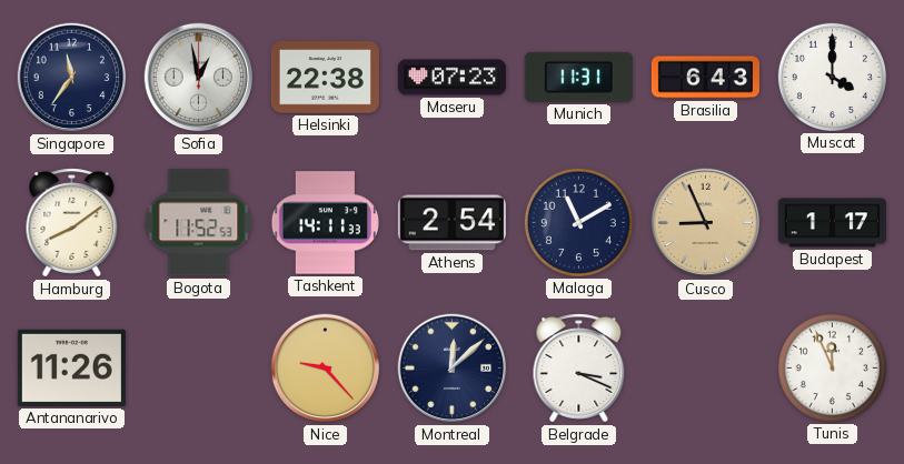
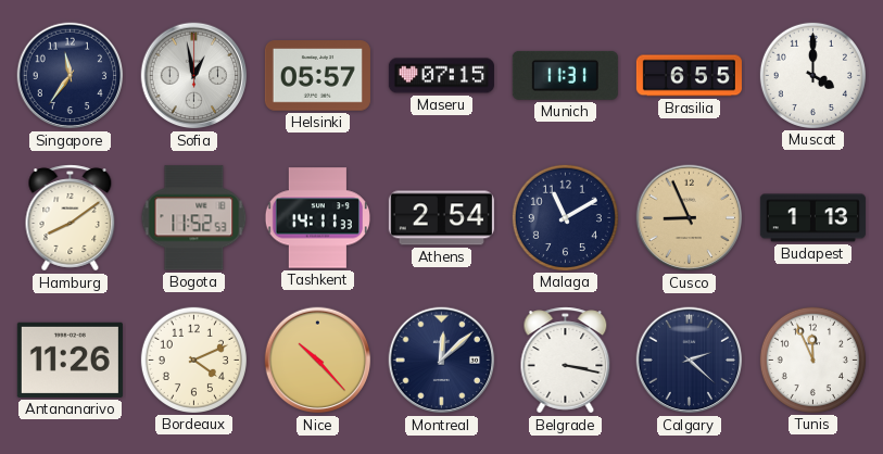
Helsinki: 22:38 -> 05:57
Maseru: 07:23 -> 07:15
Brasilia: 6:43 -> 6:55
Budapest: 1:17 -> 1:13
Bordeaux: none -> 4:11
Nice: 9:23 -> 10:23
Belgrade: 3:19 -> 3:17
Calgary: none -> 2:22
